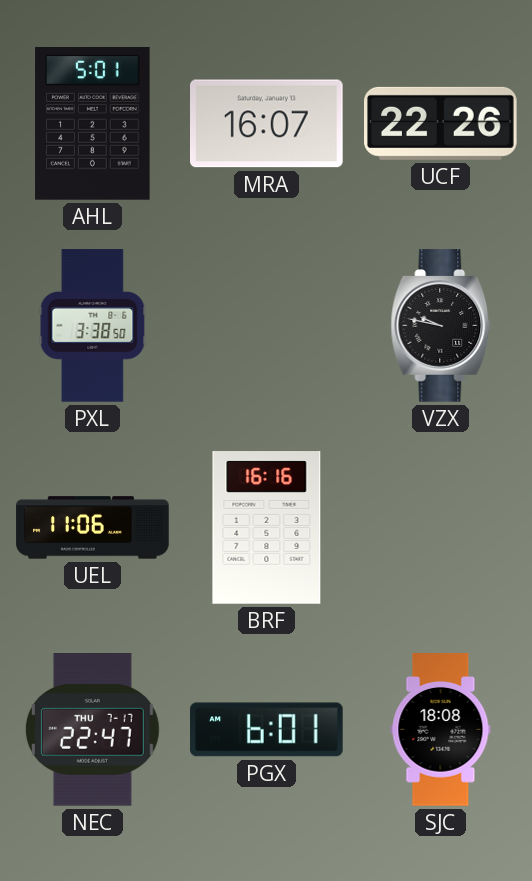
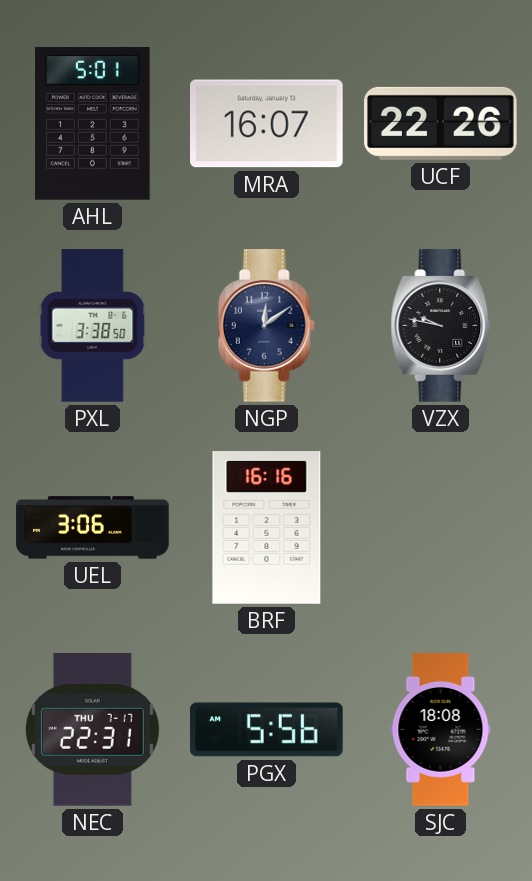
NGP: none -> 12:09
UEL: 11:06 -> 3:06
NEC: 22:47 -> 22:31
PGX: 6:01 -> 5:56
